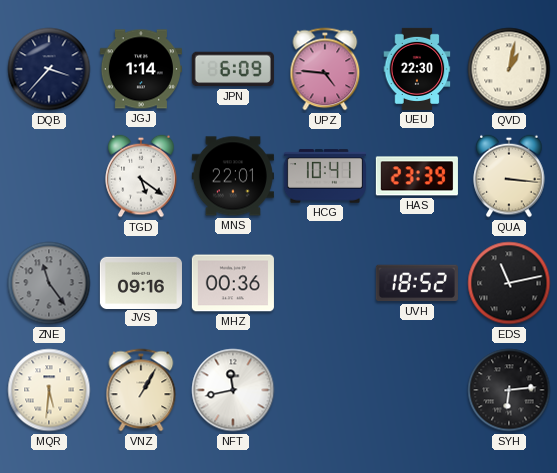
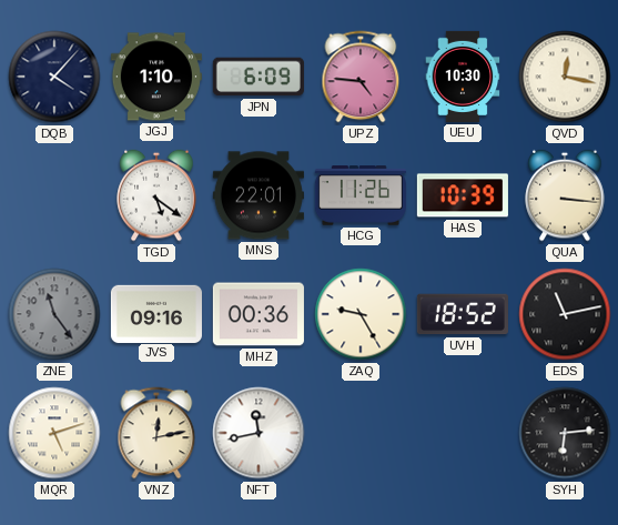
DQB: 3:37 -> 4:07
JGJ: 1:14 -> 1:10
UEU: 22:30 -> 10:30
QVD: 1:02 -> 12:17
HCG: 10:41 -> 11:26
HAS: 23:39 -> 10:39
ZAQ: none -> 9:25
MQR: 5:31 -> 5:12
VNZ: 1:05 -> 12:13
